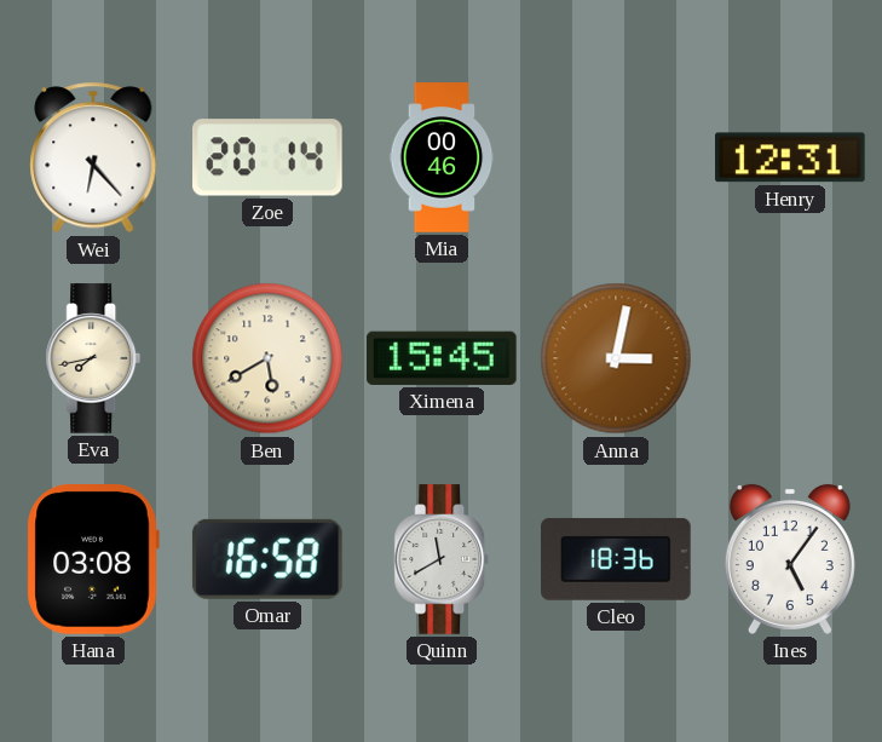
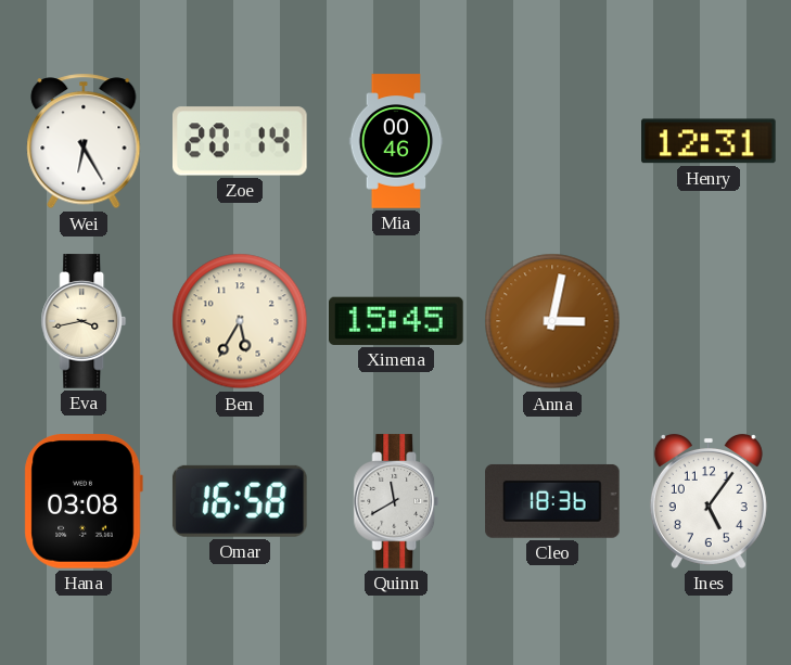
Wei: 6:23 -> 6:25
Eva: 7:43 -> 3:43
Ben: 5:40 -> 5:35
